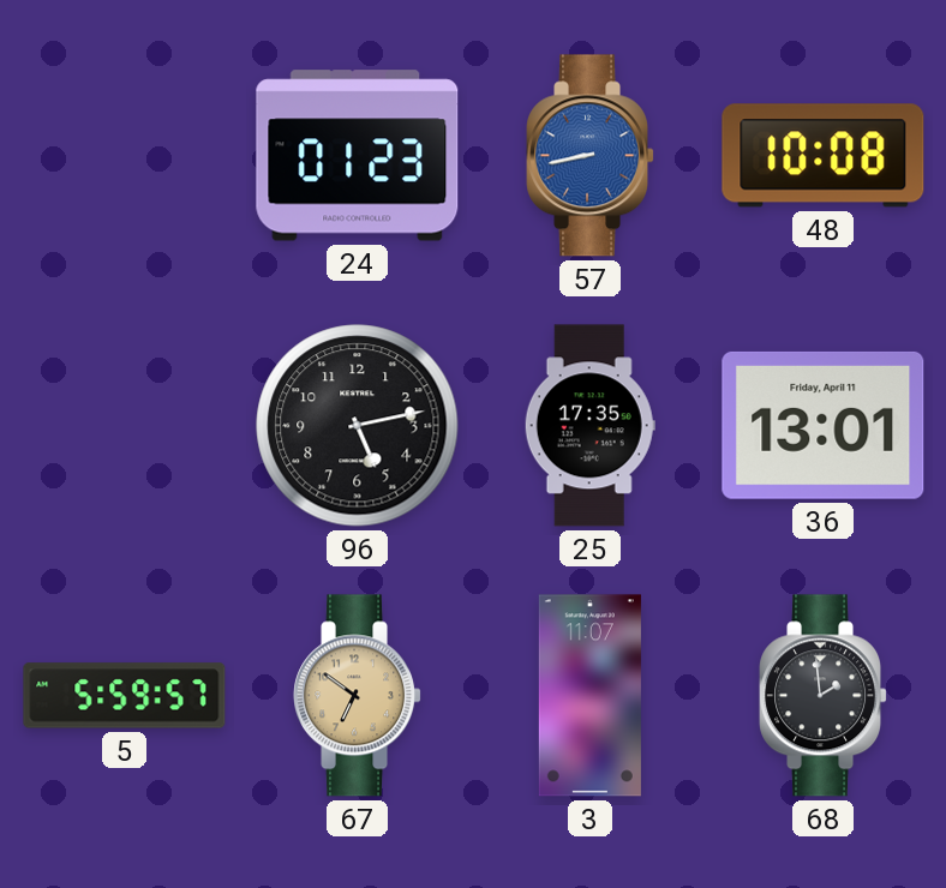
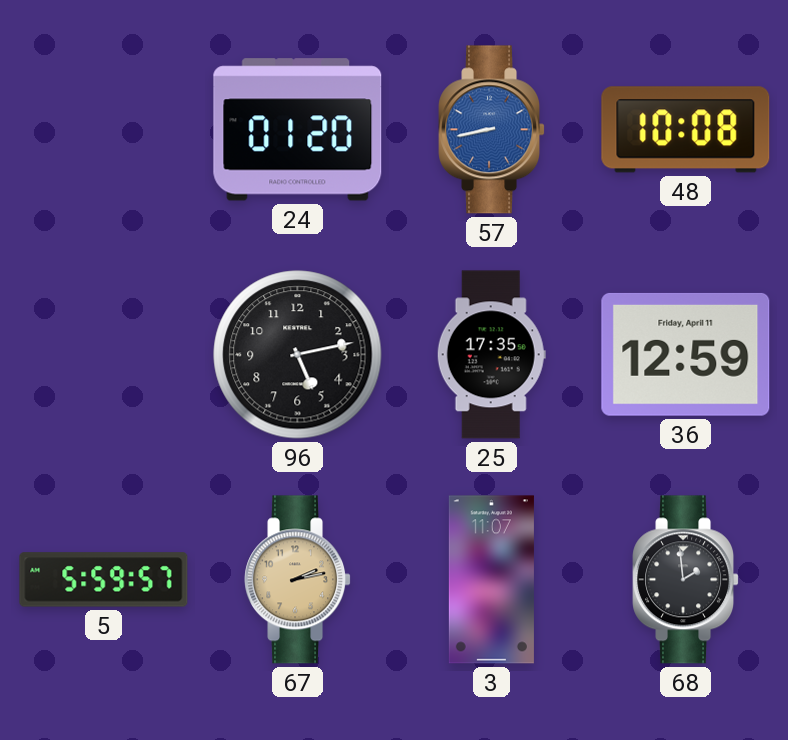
24: 01:23 -> 01:20
36: 13:01 -> 12:59
67: 6:51 -> 2:13
